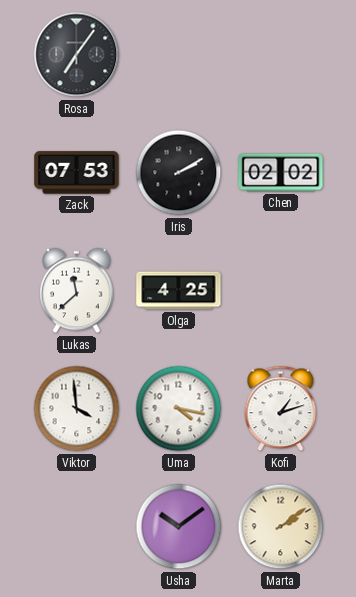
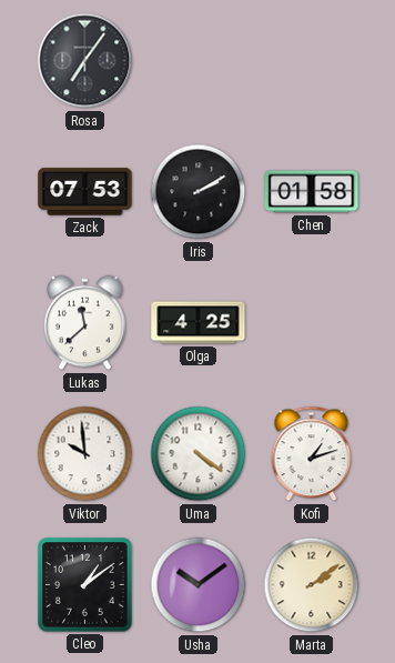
Chen: 02:02 -> 01:58
Viktor: 3:59 -> 9:59
Uma: 4:17 -> 4:21
Cleo: none -> 1:09
